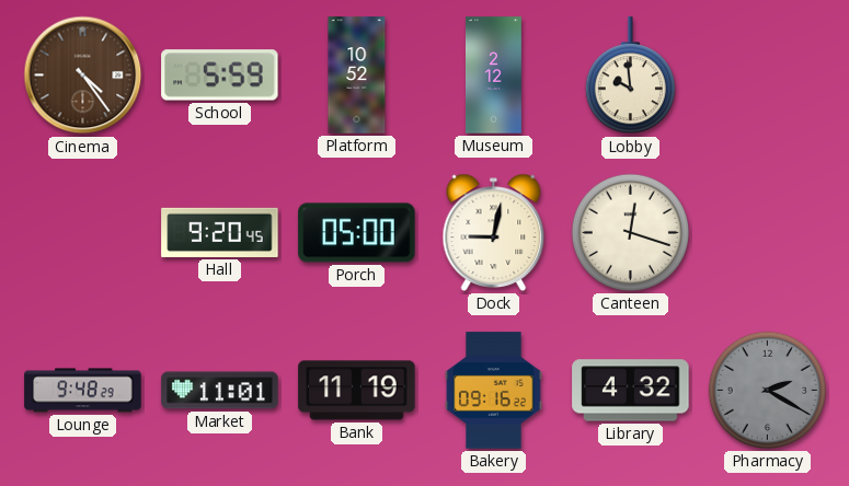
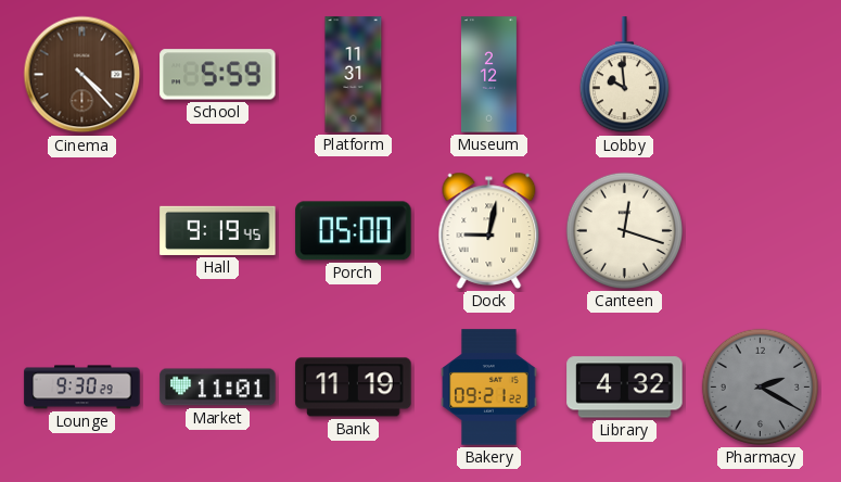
Cinema: 4:24 -> 4:23
Platform: 10:52 -> 11:31
Hall: 9:20 -> 9:19
Lounge: 9:48 -> 9:30
Bakery: 09:16 -> 09:21
